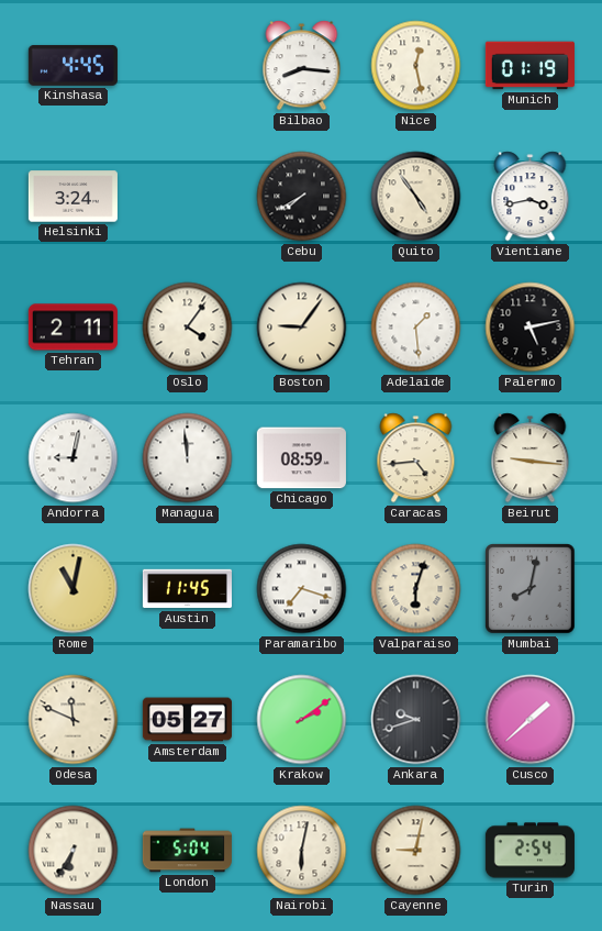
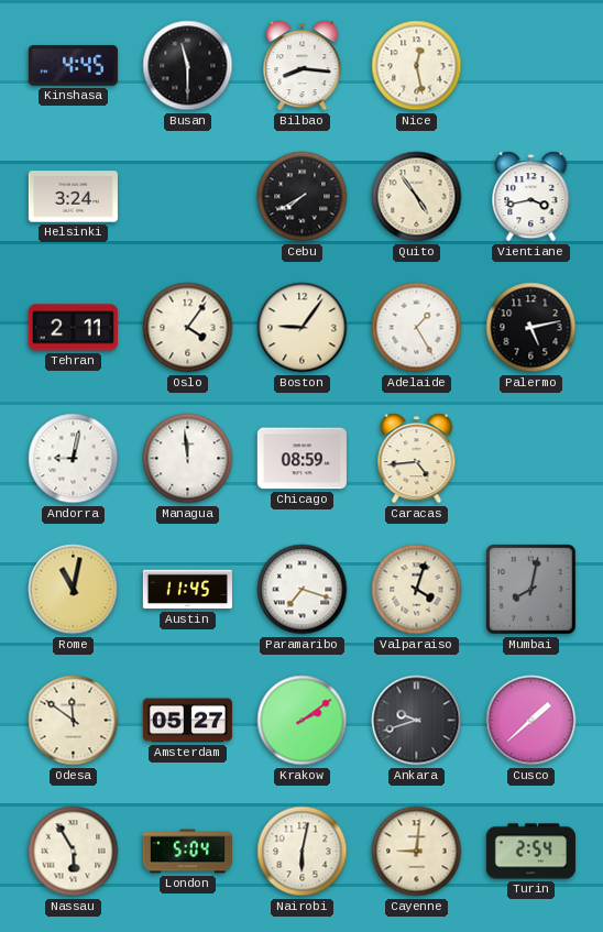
Busan: none -> 11:30
Munich: 01:19 -> none
Adelaide: 1:29 -> 1:25
Beirut: 9:16 -> none
Valparaiso: 6:03 -> 4:03
Odesa: 11:49 -> 11:51
Nassau: 6:35 -> 5:55
Cayenne: 9:02 -> 9:01
